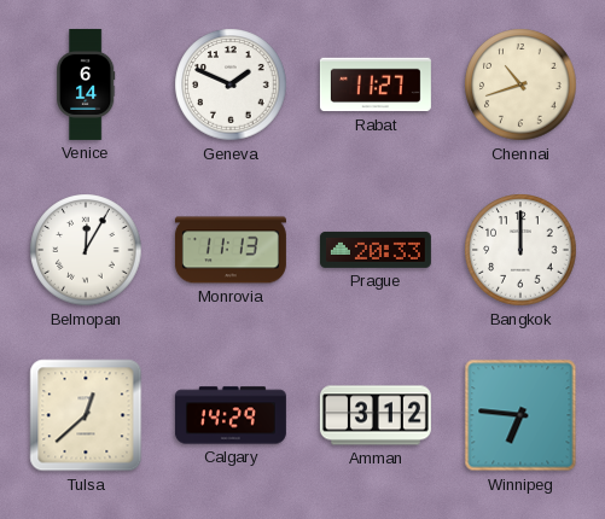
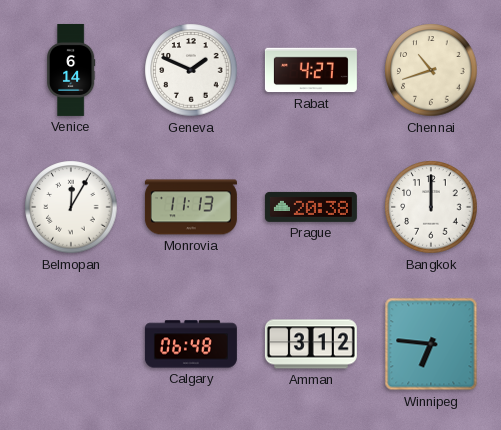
Rabat: 11:27 -> 4:27
Prague: 20:33 -> 20:38
Tulsa: 12:38 -> none
Calgary: 14:29 -> 06:48
